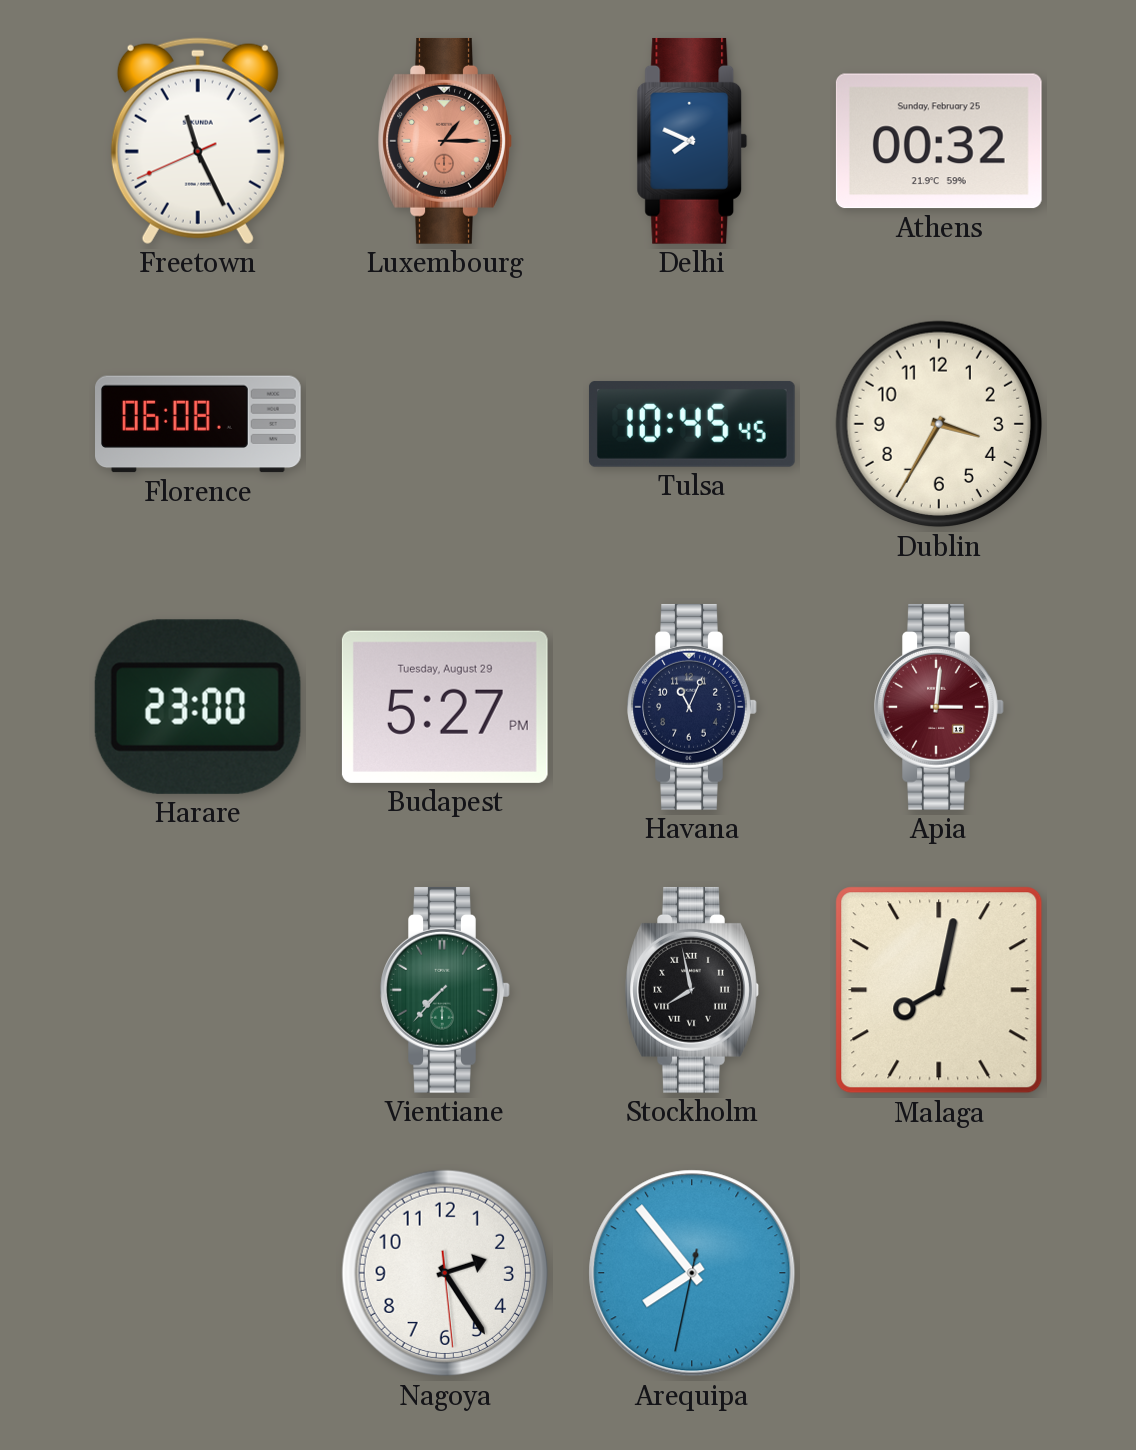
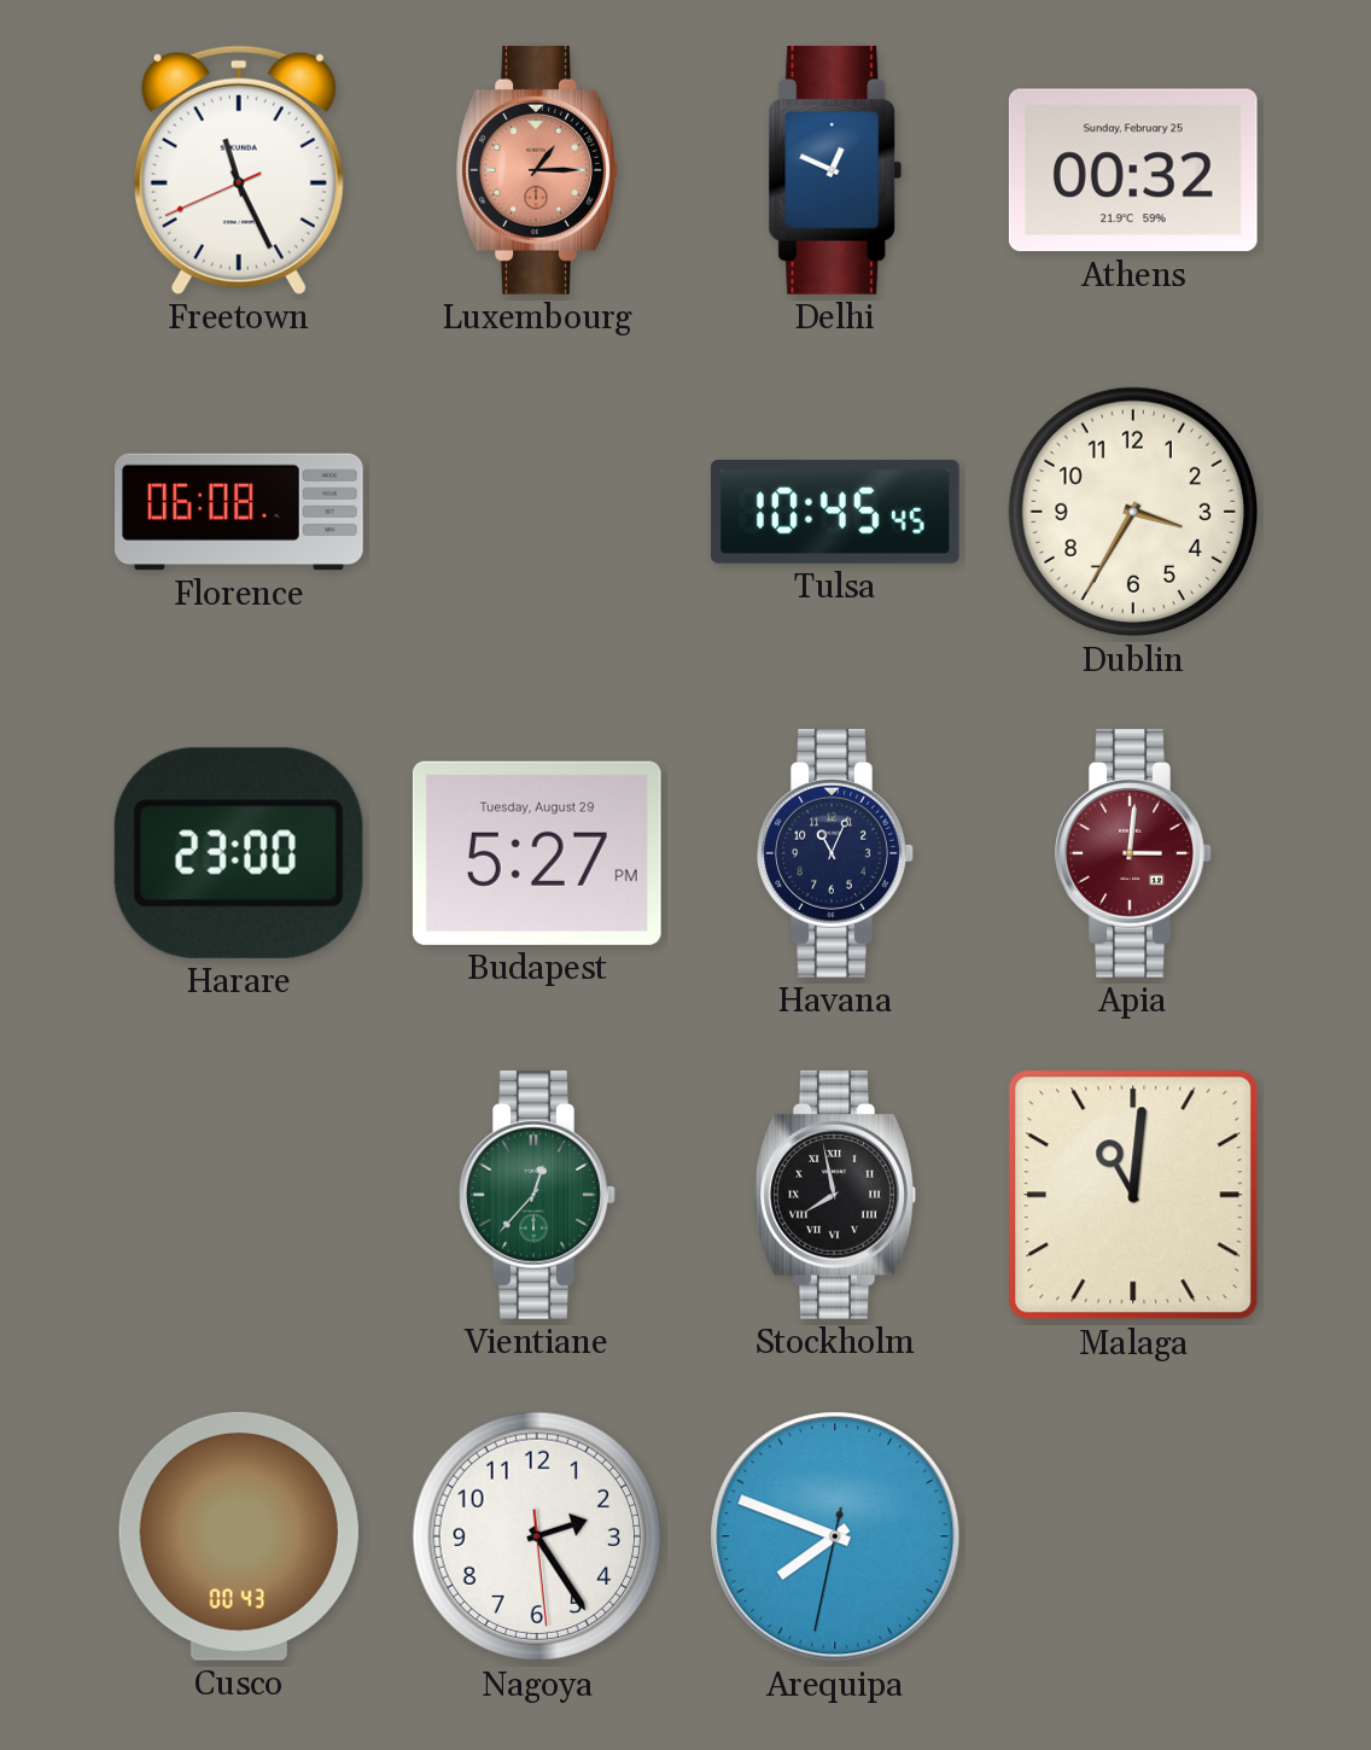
Delhi: 7:49 -> 12:49
Vientiane: 7:37 -> 12:37
Malaga: 8:02 -> 11:01
Cusco: none -> 00:43
Arequipa: 7:53 -> 7:48
